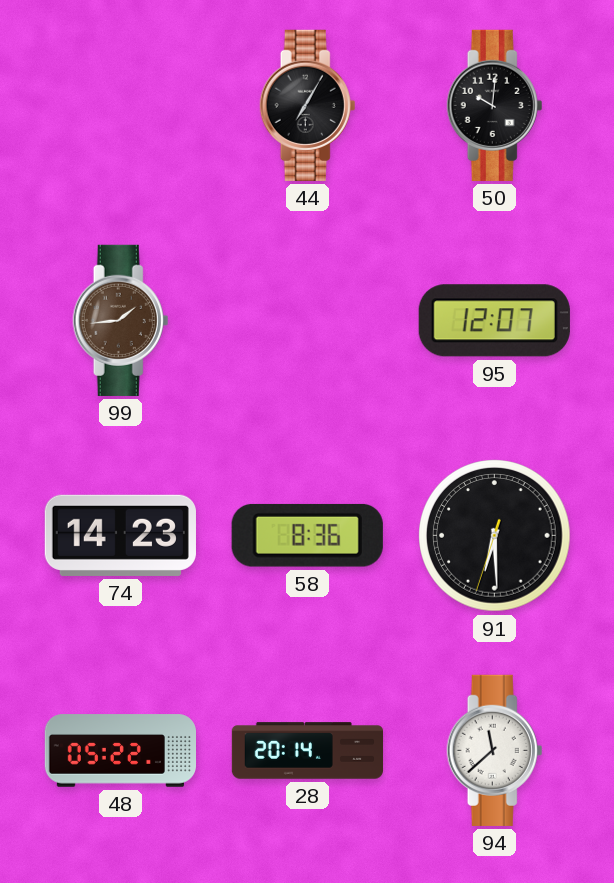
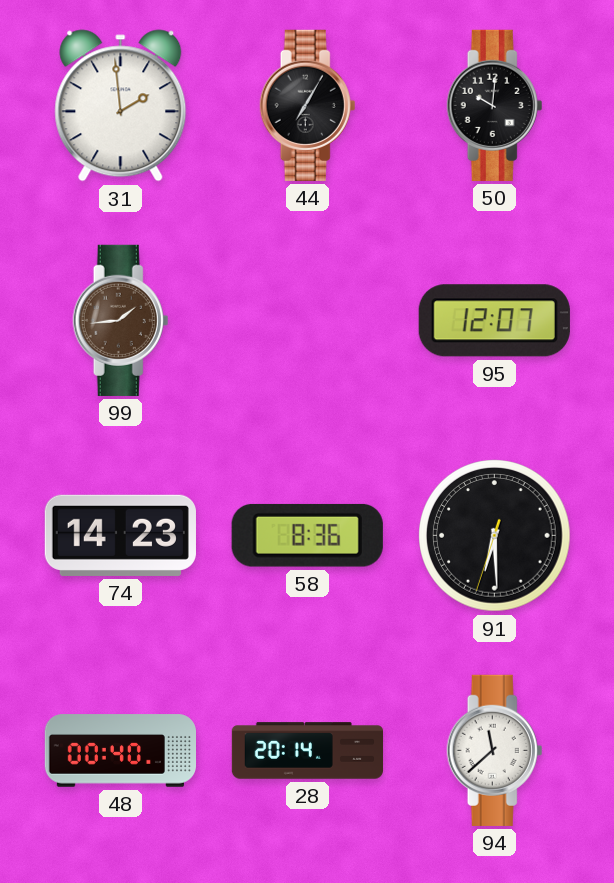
31: none -> 1:59
48: 05:22 -> 00:40
